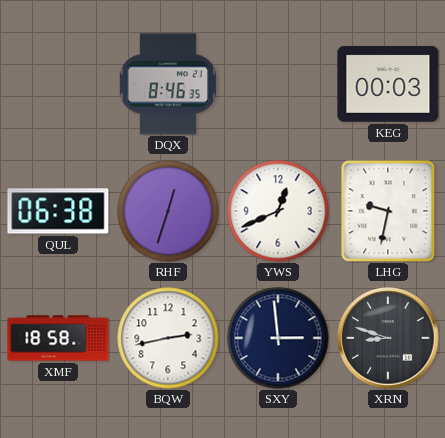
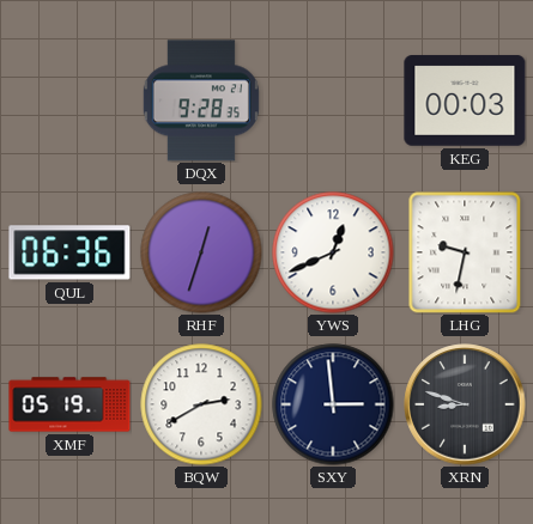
DQX: 8:46 -> 9:28
QUL: 06:38 -> 06:36
XMF: 18:58 -> 05:19
BQW: 2:43 -> 2:40
